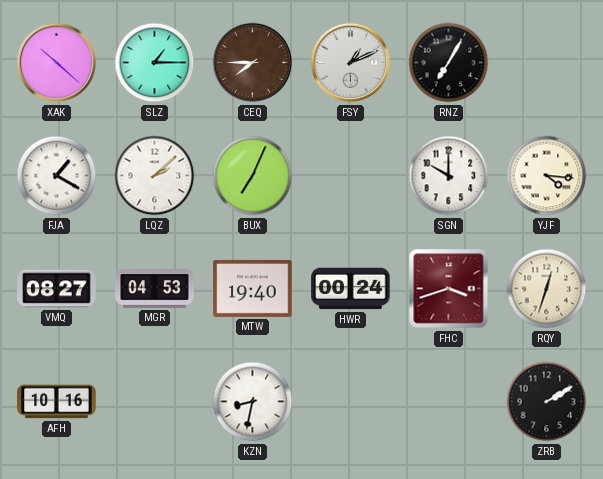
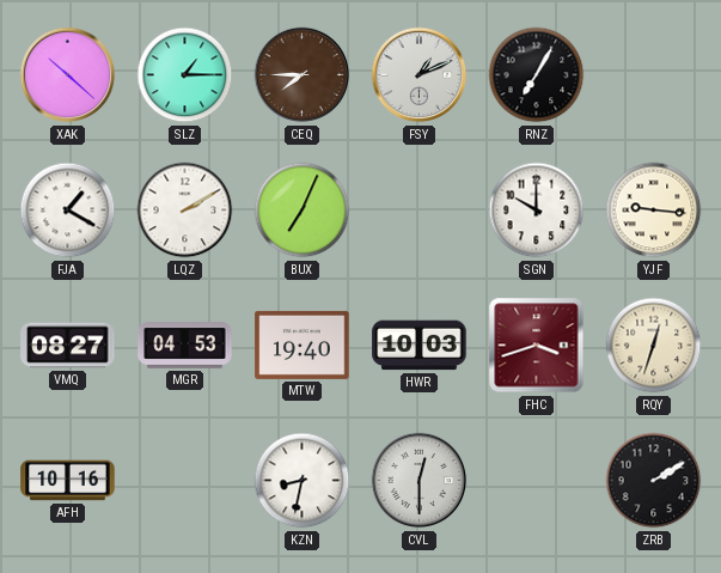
LQZ: 2:08 -> 2:10
YJF: 4:16 -> 9:16
HWR: 00:24 -> 10:03
CVL: none -> 12:30
